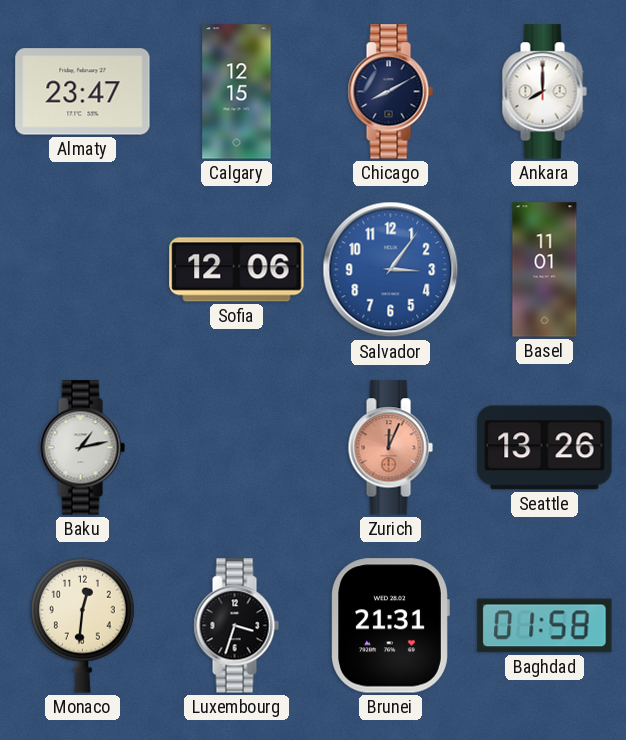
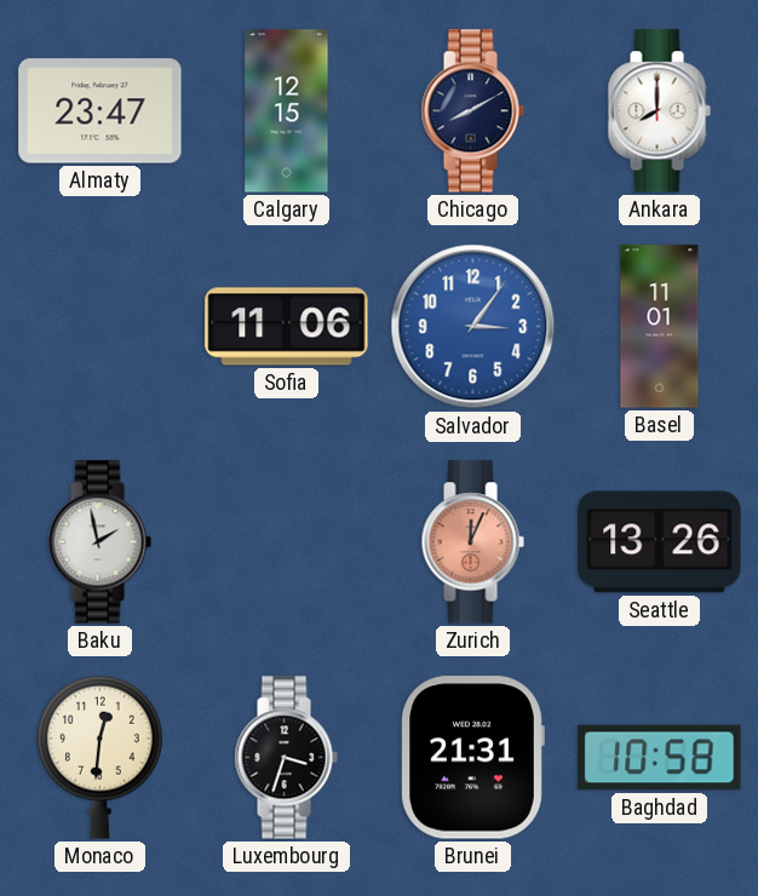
Sofia: 12:06 -> 11:06
Baku: 1:13 -> 1:58
Baghdad: 01:58 -> 10:58
